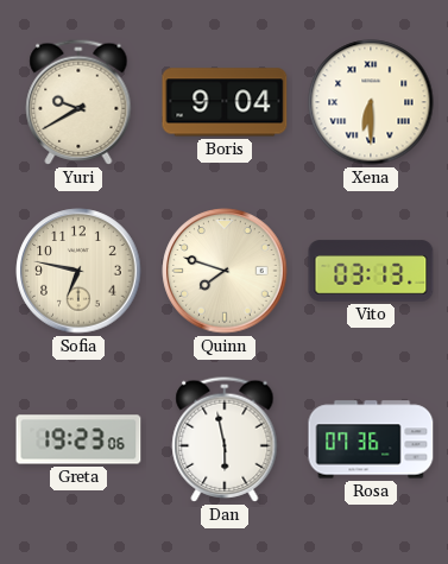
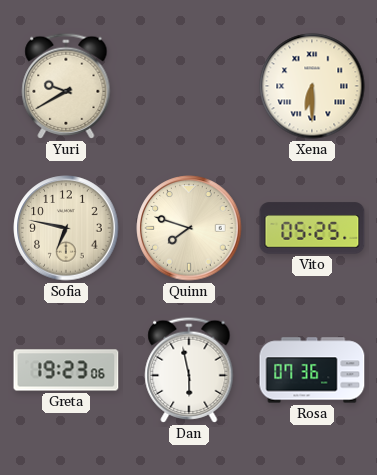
Boris: 9:04 -> none
Vito: 03:13 -> 05:25
